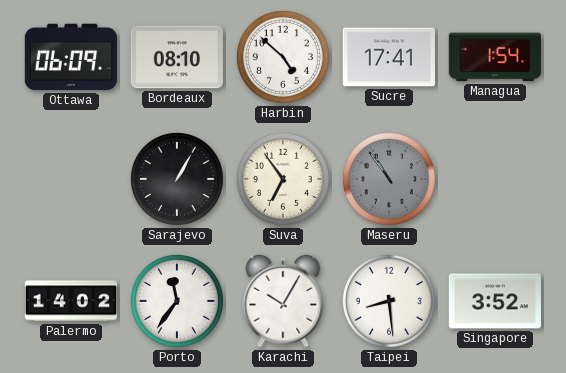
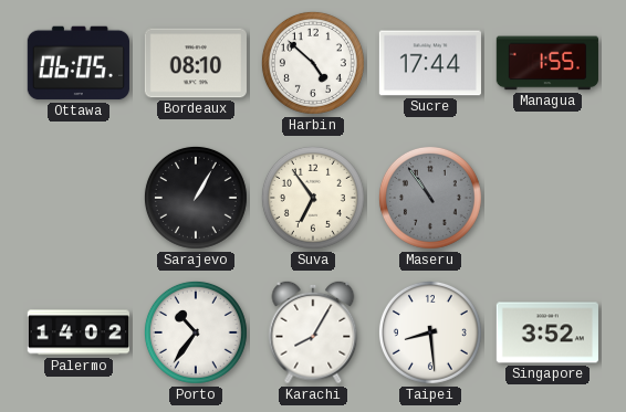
Ottawa: 06:09 -> 06:05
Sucre: 17:41 -> 17:44
Managua: 1:54 -> 1:55
Porto: 11:36 -> 10:36
Karachi: 10:05 -> 8:05
